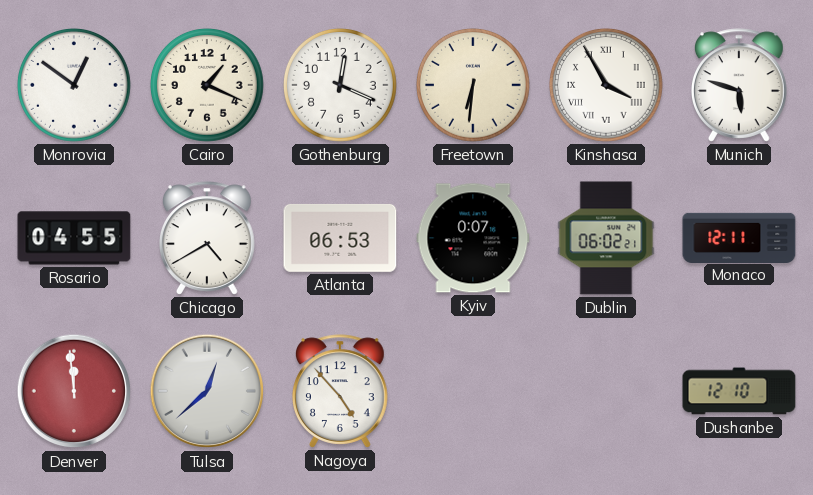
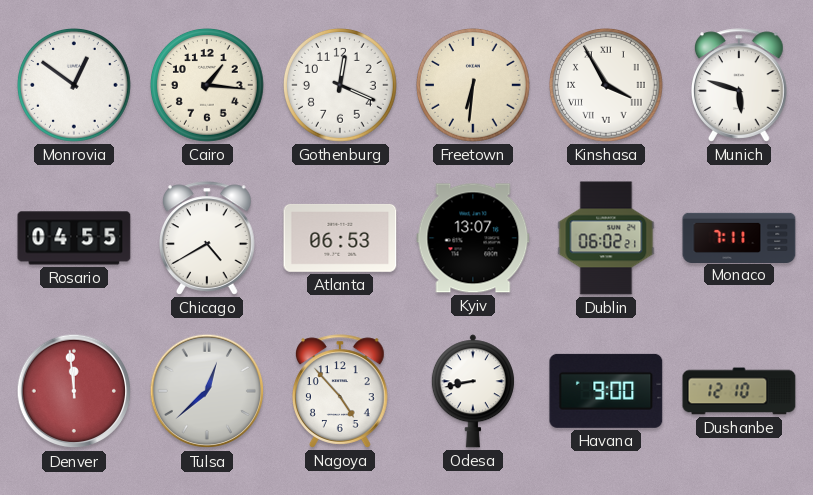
Cairo: 1:19 -> 1:16
Kyiv: 0:07 -> 13:07
Monaco: 12:11 -> 7:11
Odesa: none -> 8:43
Havana: none -> 9:00
